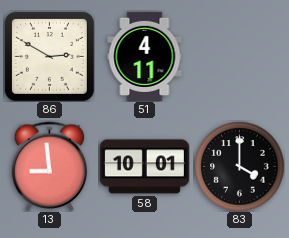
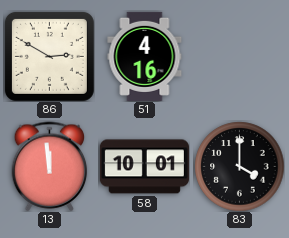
51: 4:11 -> 4:16
13: 8:59 -> 11:59
